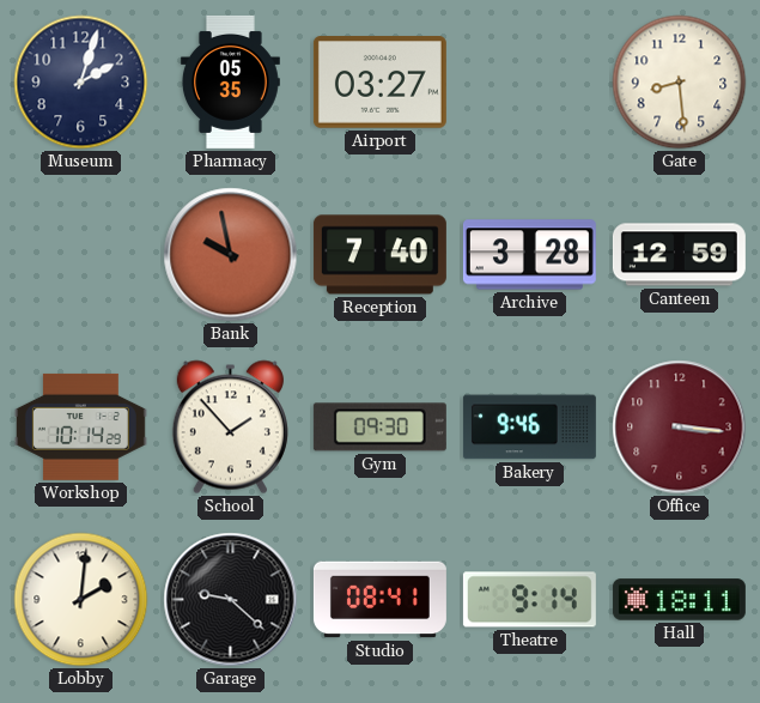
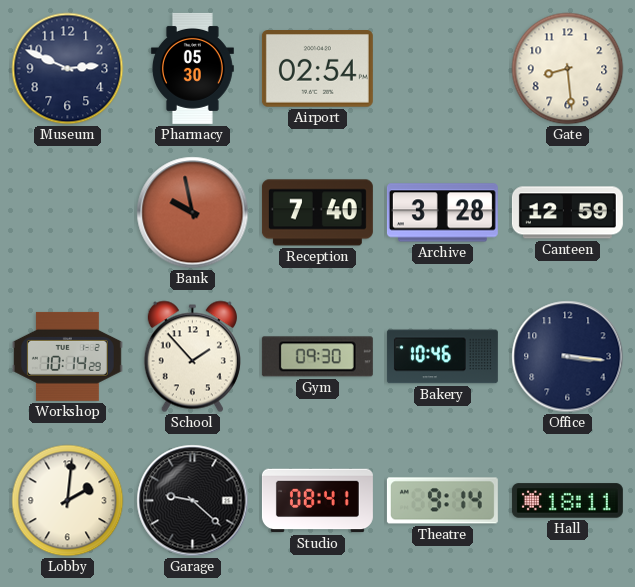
Museum: 2:03 -> 2:49
Pharmacy: 05:35 -> 05:30
Airport: 03:27 -> 02:54
Bakery: 9:46 -> 10:46
Office dial: burgundy -> navy
